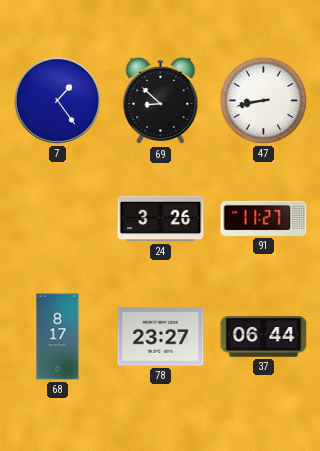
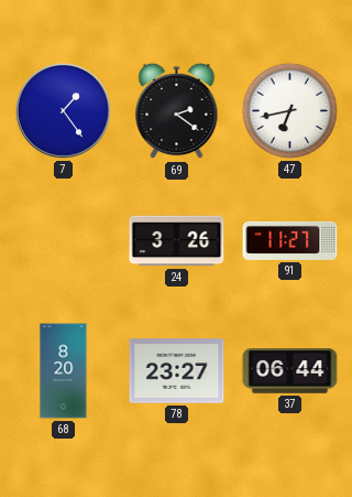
69: 8:52 -> 2:21
47: 8:43 -> 6:43
68: 8:17 -> 8:20
